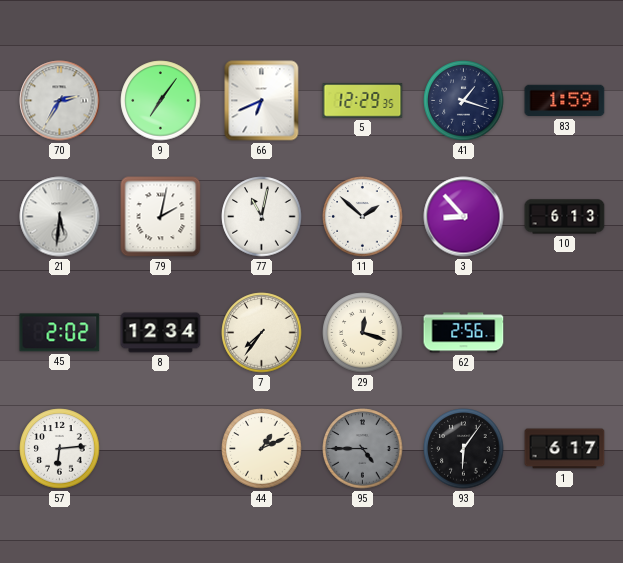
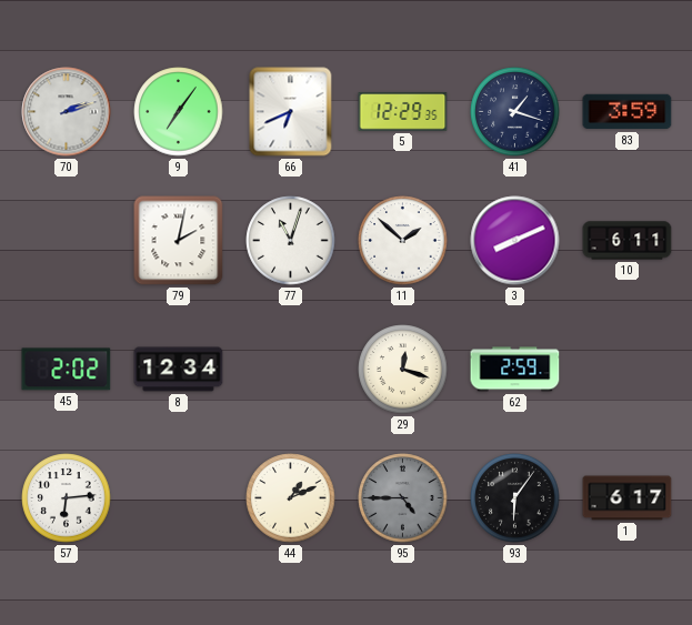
70: 2:35 -> 2:12
83: 1:59 -> 3:59
21: 5:31 -> none
77: 11:02 -> 11:03
3: 8:53 -> 8:11
10: 6:13 -> 6:11
7: 7:36 -> none
62: 2:56 -> 2:59
